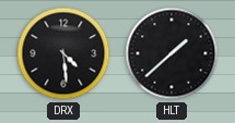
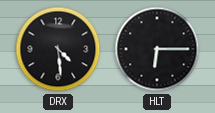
HLT: 1:38 -> 6:15
